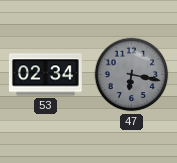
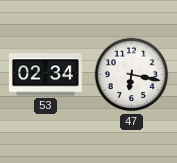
47 dial: grey -> white
